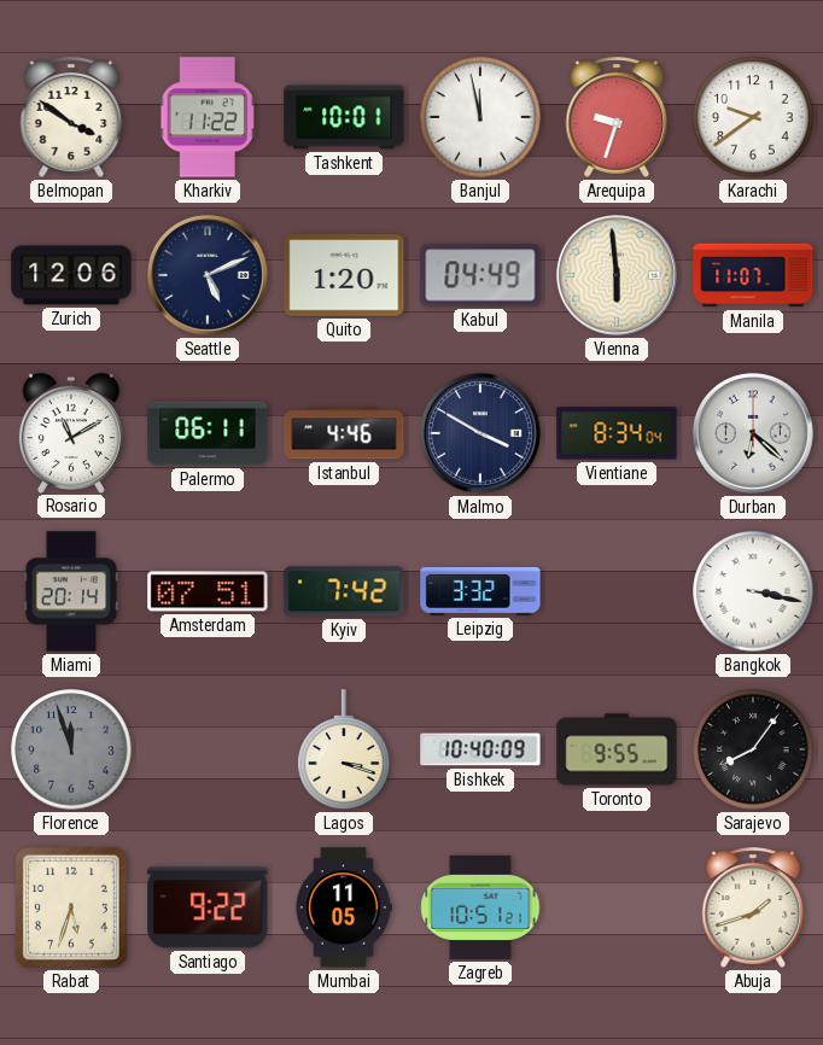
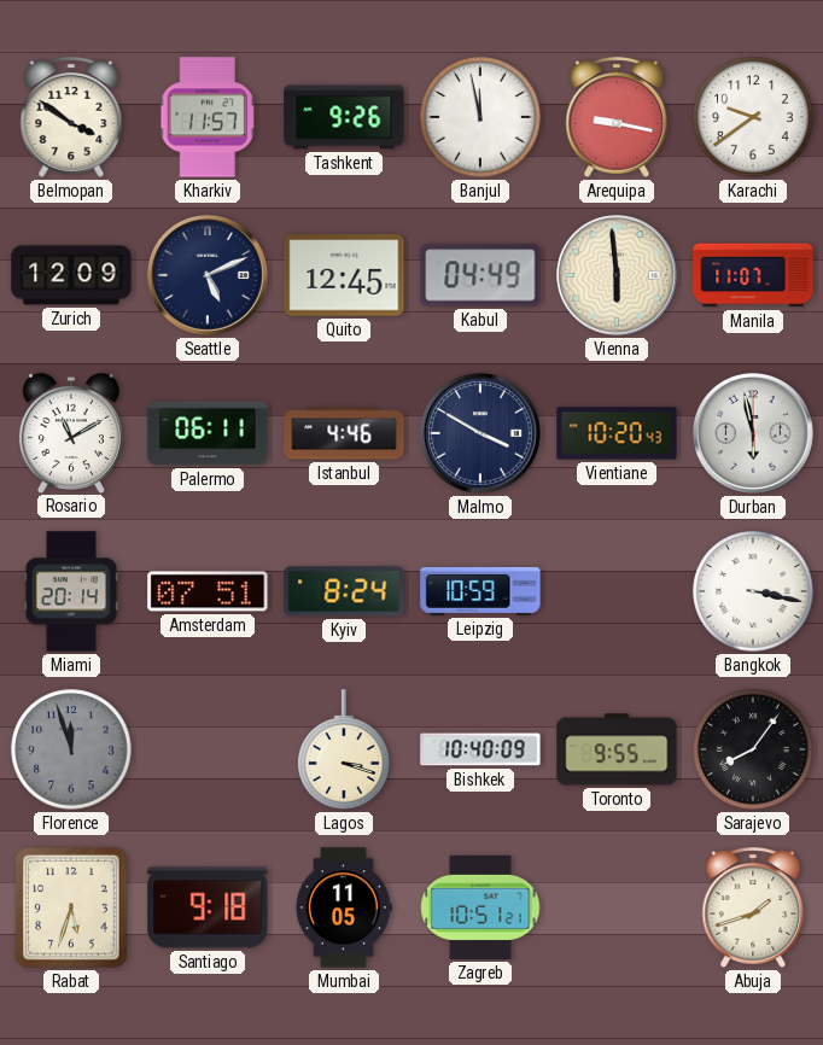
Kharkiv: 11:22 -> 11:57
Tashkent: 10:01 -> 9:26
Arequipa: 9:33 -> 9:17
Zurich: 12:06 -> 12:09
Quito: 1:20 -> 12:45
Vientiane: 8:34 -> 10:20
Durban: 6:22 -> 5:58
Kyiv: 7:42 -> 8:24
Leipzig: 3:32 -> 10:59
Santiago: 9:22 -> 9:18
